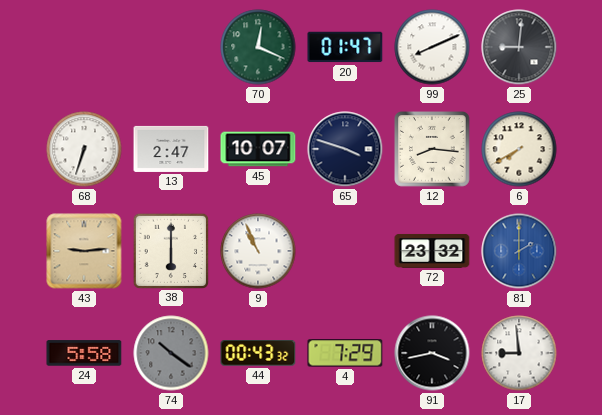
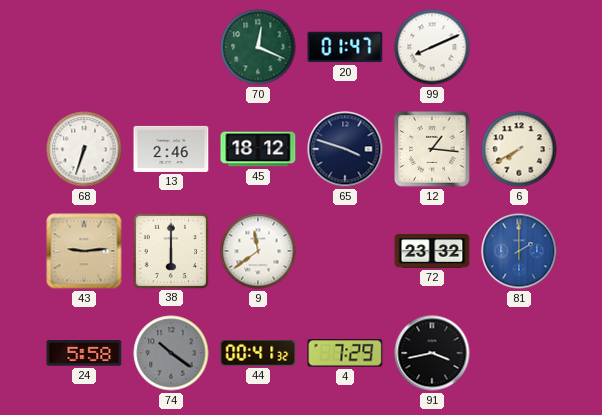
25: 9:01 -> none
13: 2:47 -> 2:46
45: 10:07 -> 18:12
12: 8:16 -> 1:16
9: 10:56 -> 11:39
44: 00:43 -> 00:41
17: 8:59 -> none
